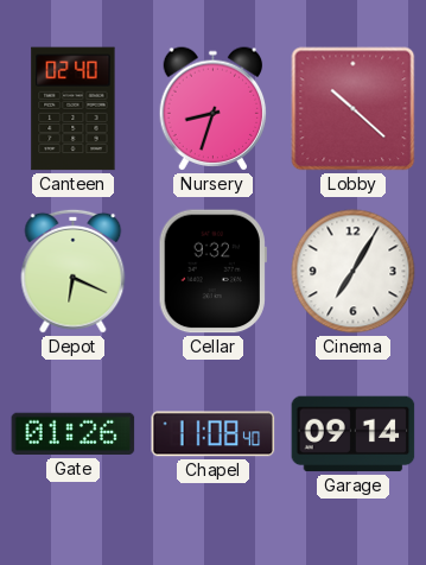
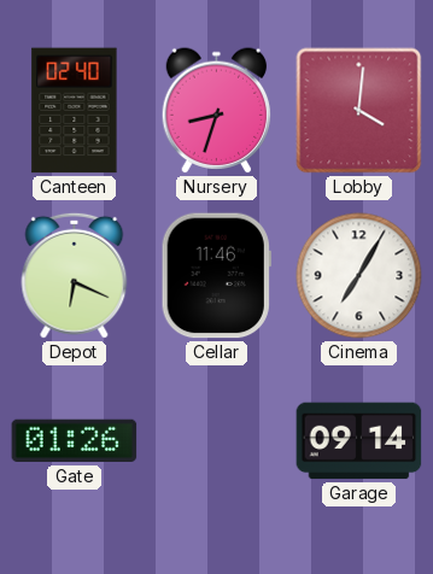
Lobby: 10:22 -> 4:01
Cellar: 9:32 -> 11:46
Chapel: 11:08 -> none
